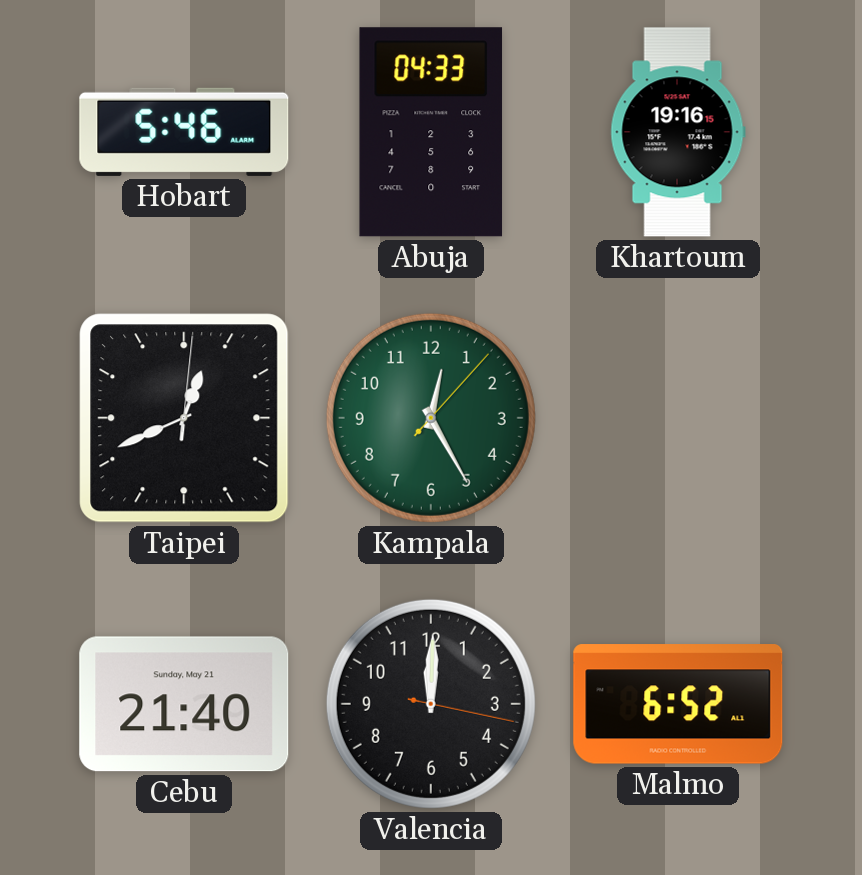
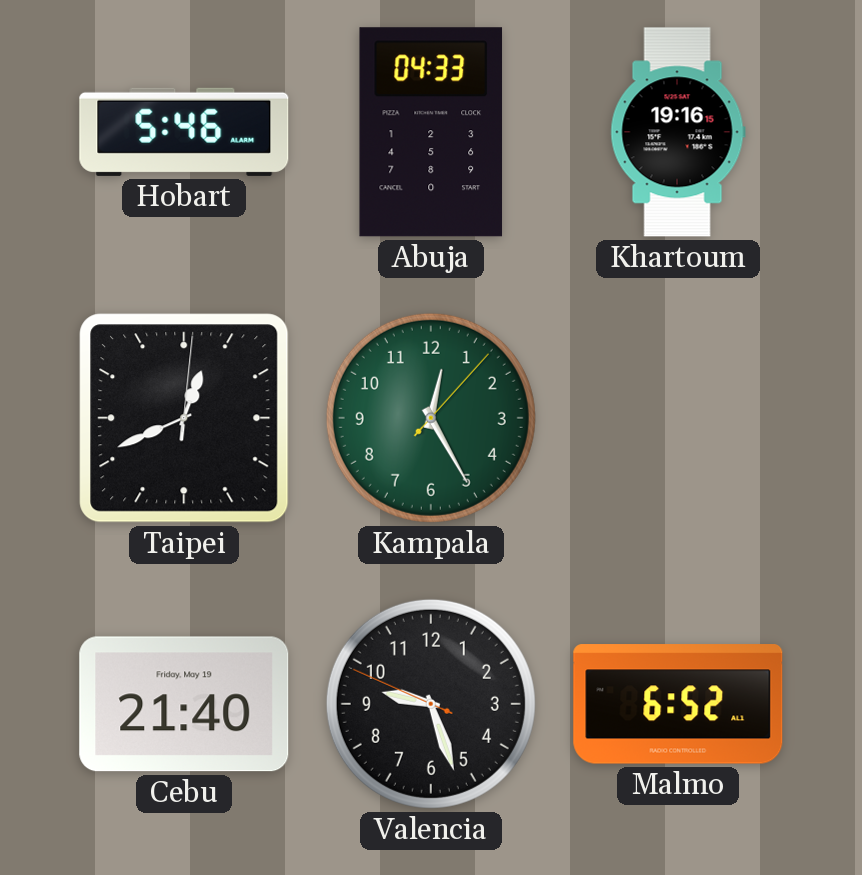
Cebu date: Sunday, May 21 -> Friday, May 19
Valencia: 12:00 -> 9:26
